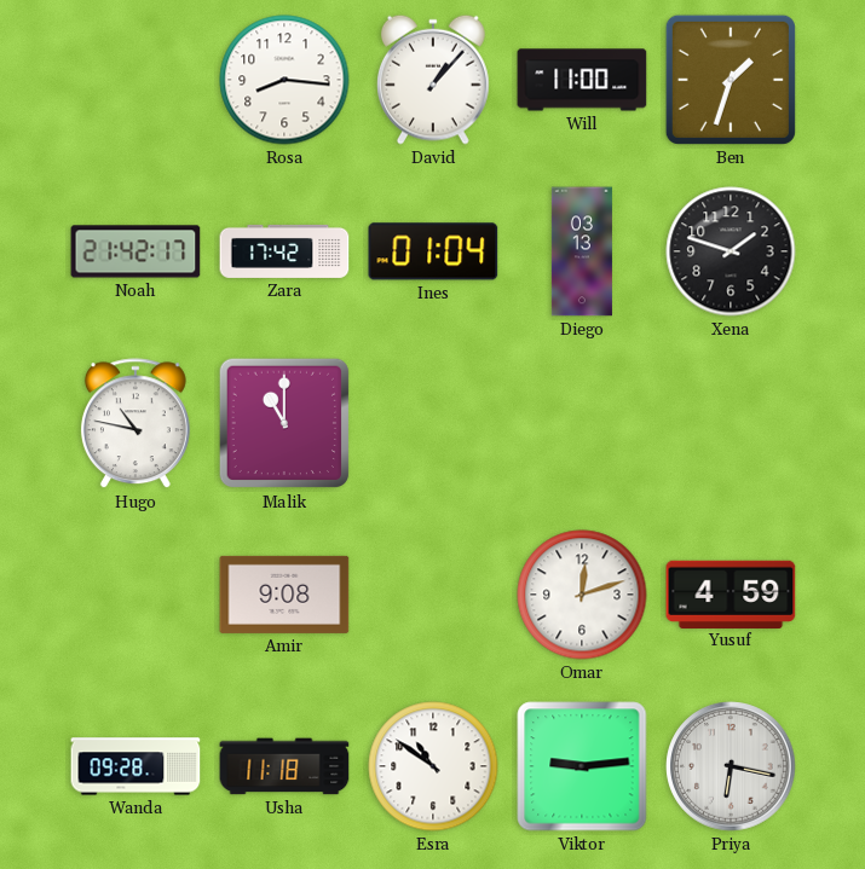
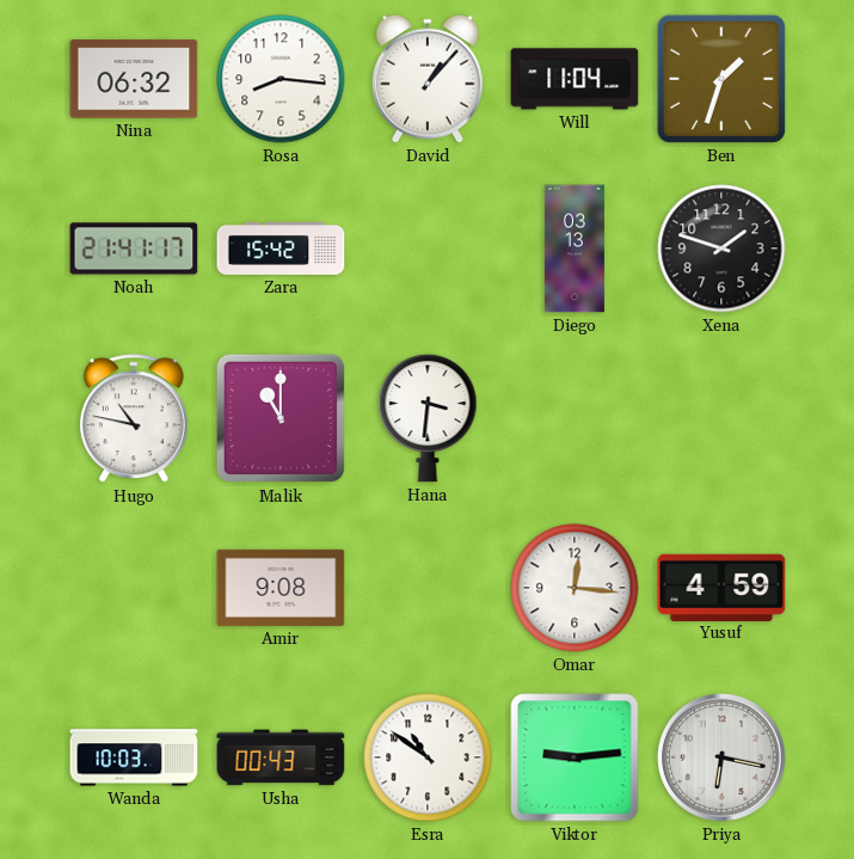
Nina: none -> 06:32
Will: 11:00 -> 11:04
Noah: 21:42 -> 21:41
Zara: 17:42 -> 15:42
Ines: 01:04 -> none
Hana: none -> 3:31
Omar: 12:12 -> 12:16
Wanda: 09:28 -> 10:03
Usha: 11:18 -> 00:43
